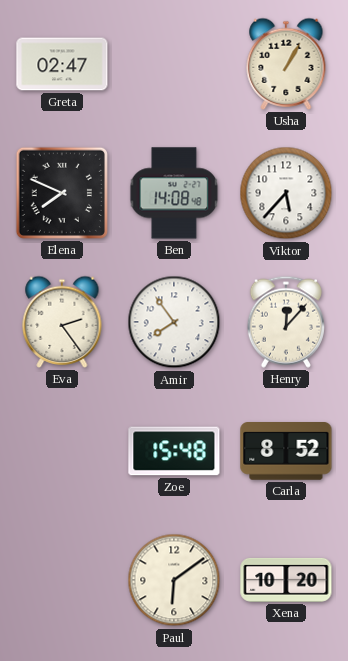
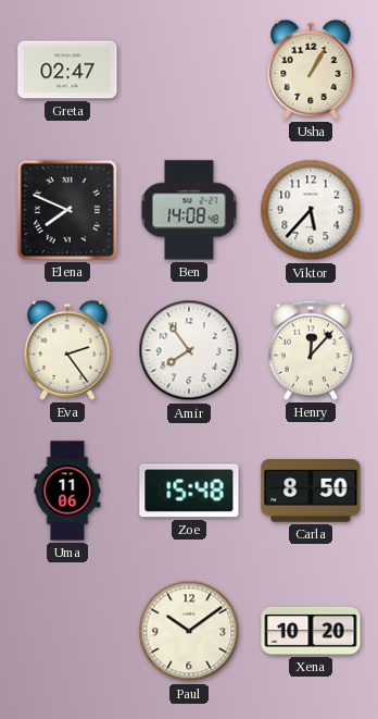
Uma: none -> 11:06
Carla: 8:52 -> 8:50
Paul: 6:09 -> 10:09
